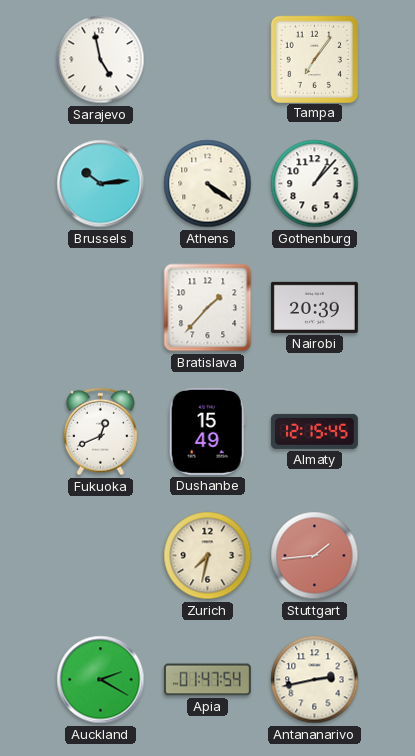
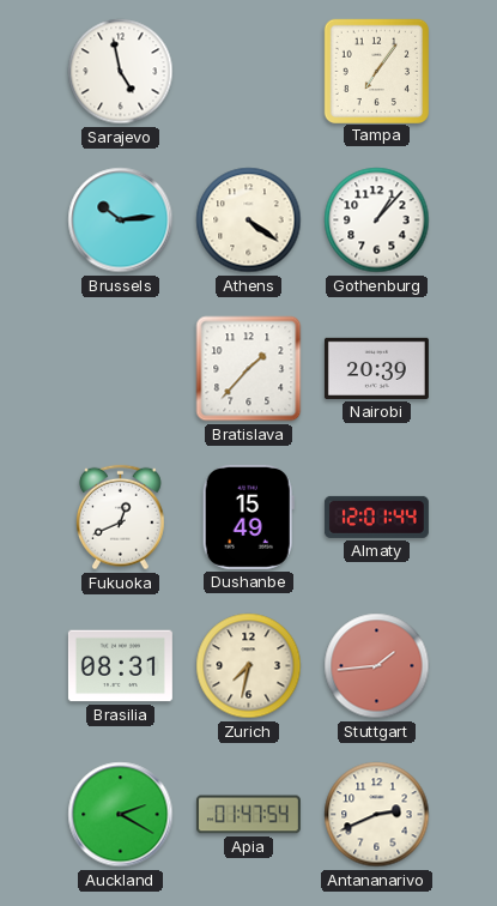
Almaty: 12:15 -> 12:01
Brasilia: none -> 08:31
Antananarivo: 2:43 -> 2:41
